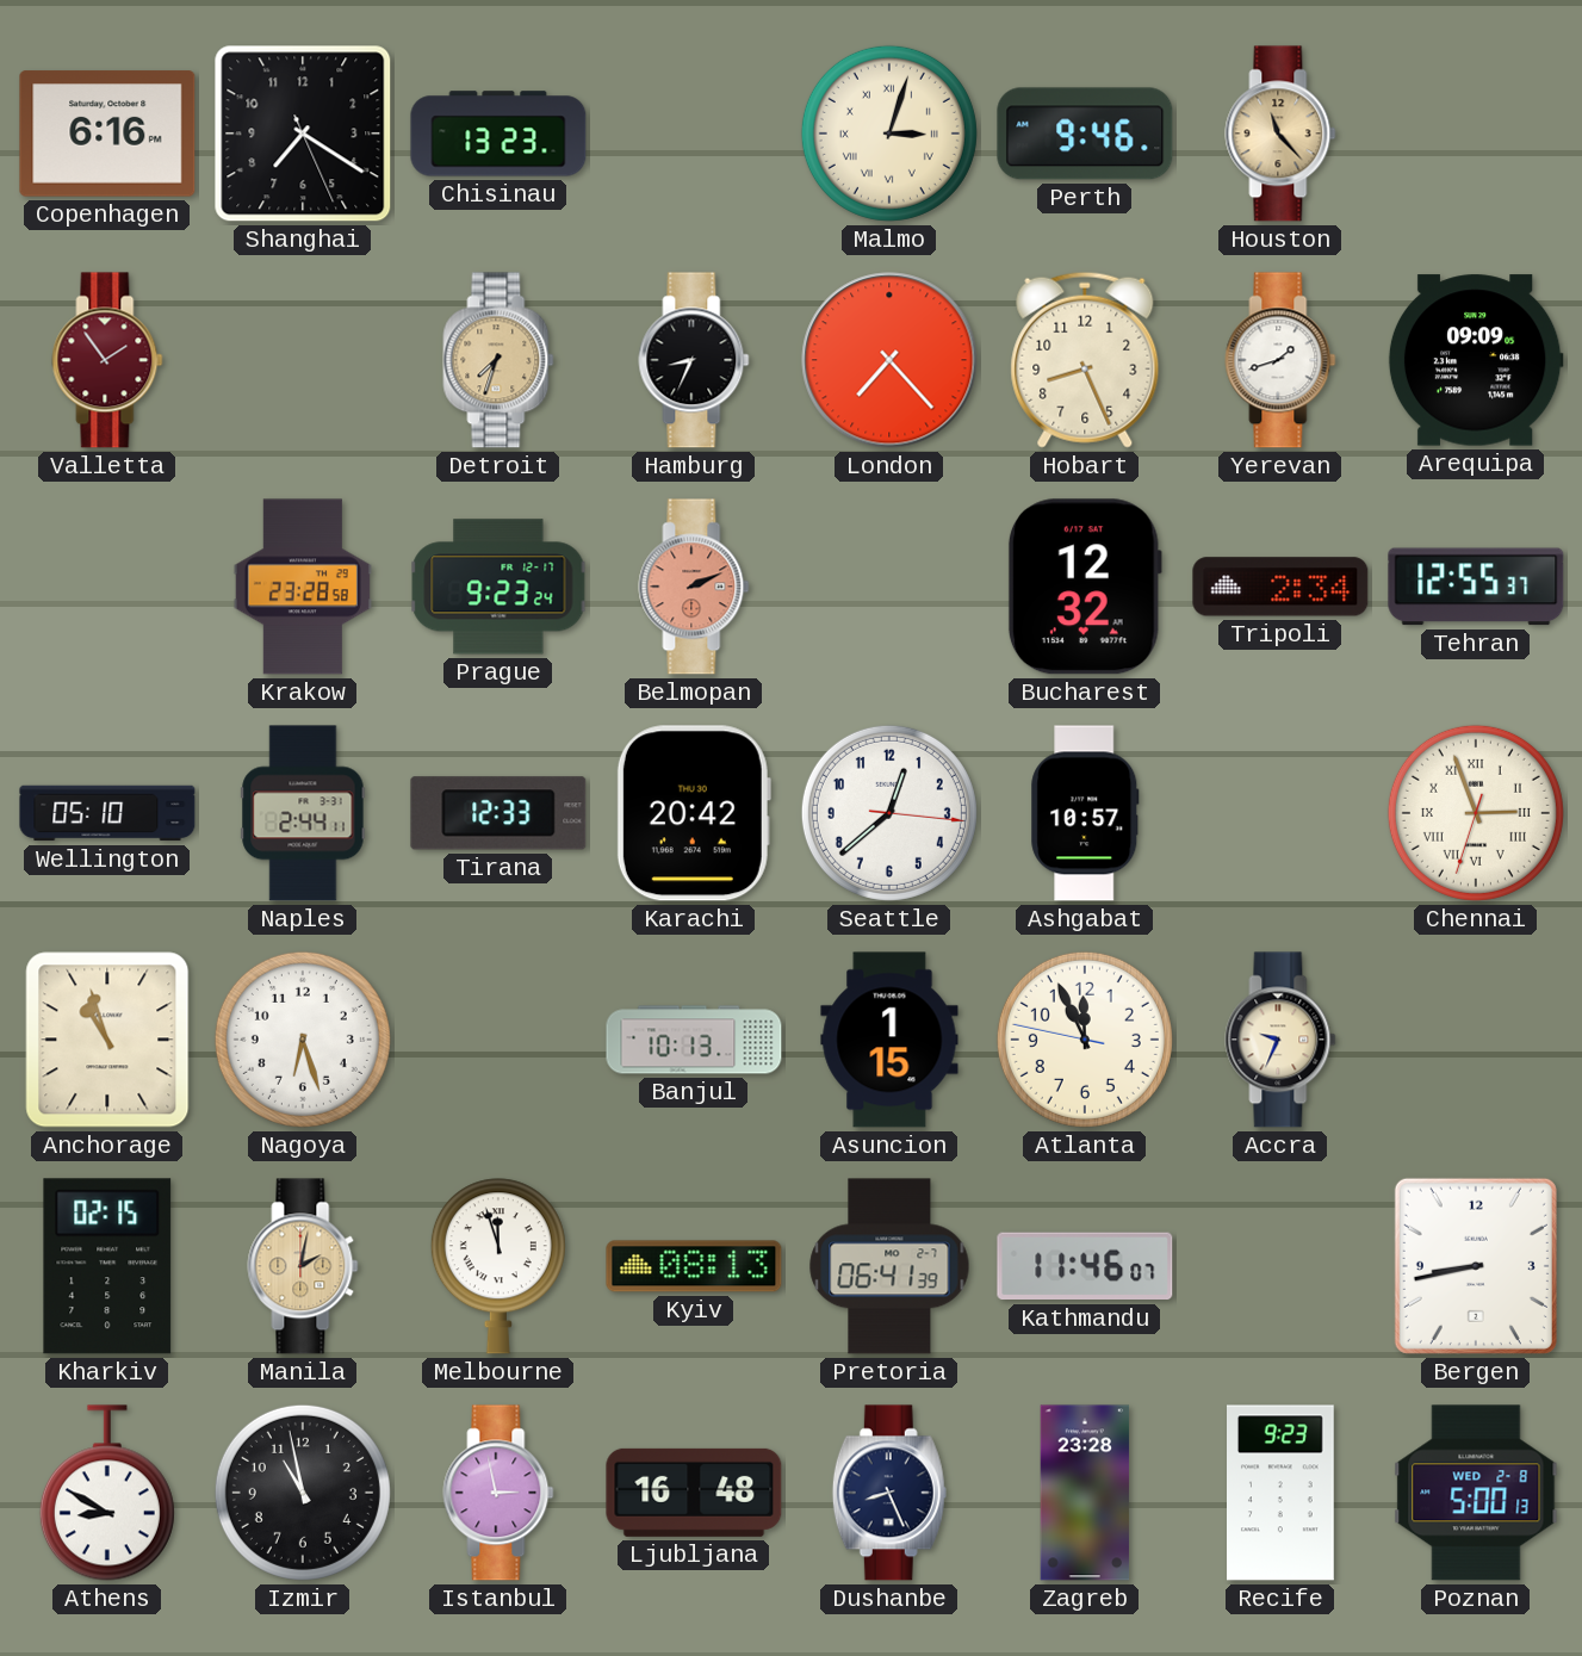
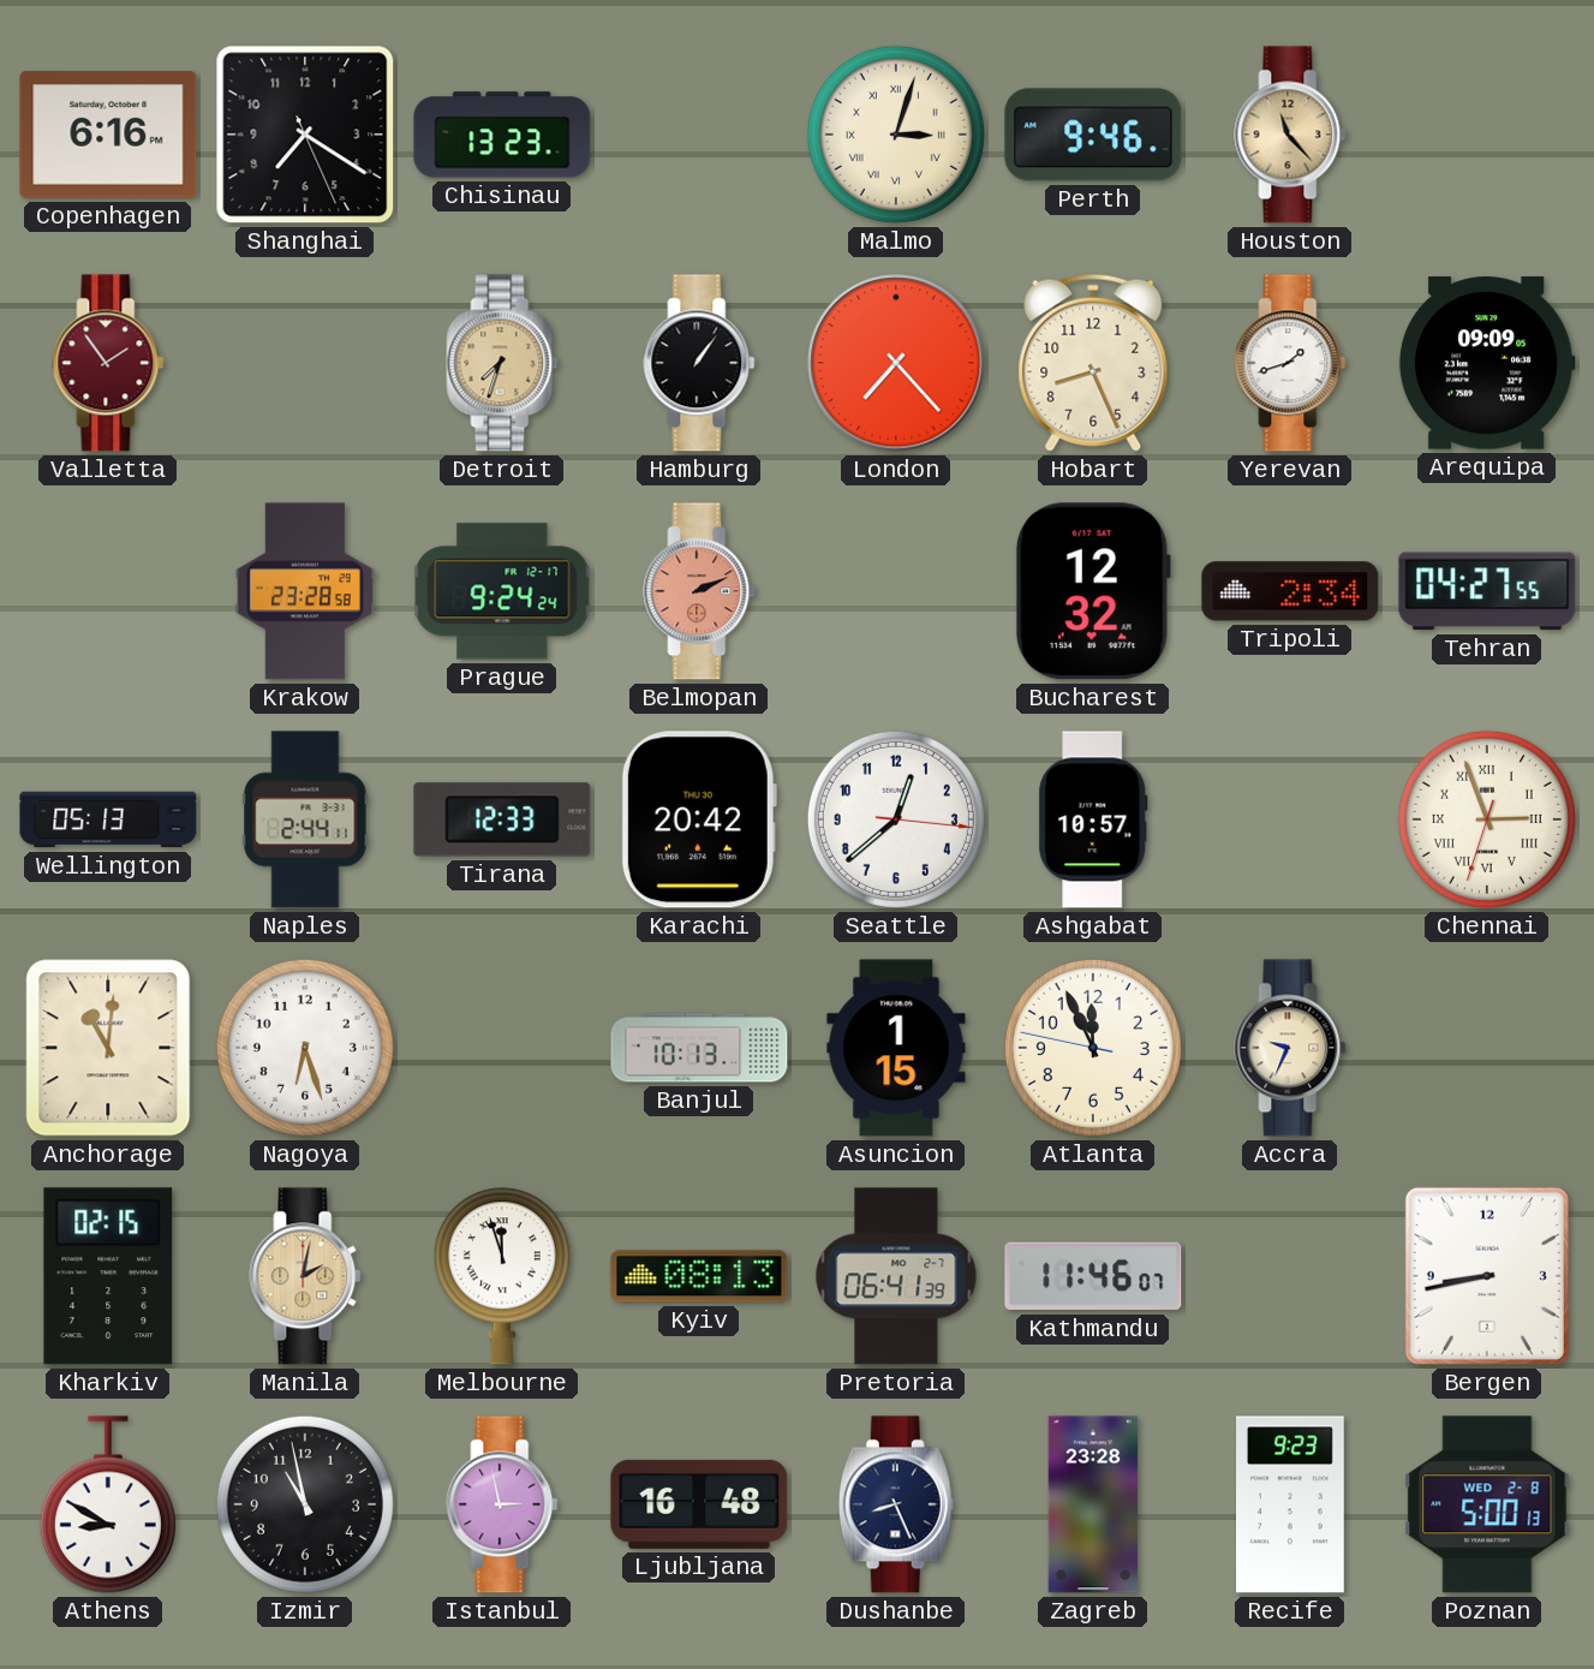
Hamburg: 8:34 -> 1:06
Prague: 9:23 -> 9:24
Tehran: 12:55 -> 04:27
Wellington: 05:10 -> 05:13
Anchorage: 10:57 -> 11:01
